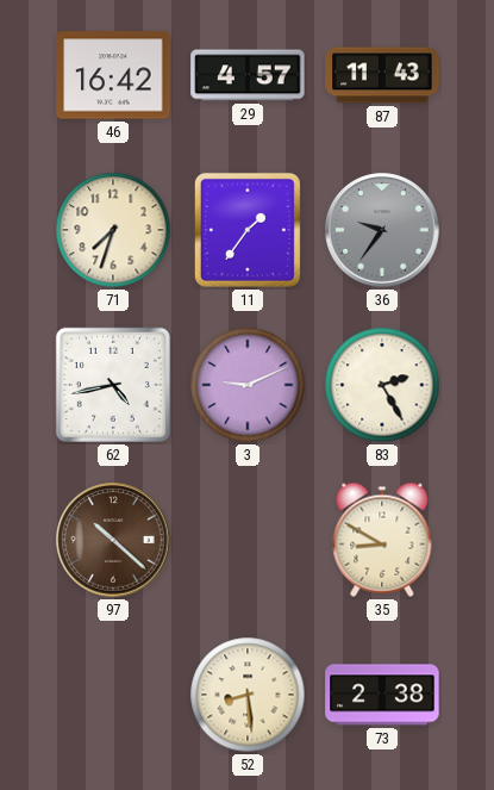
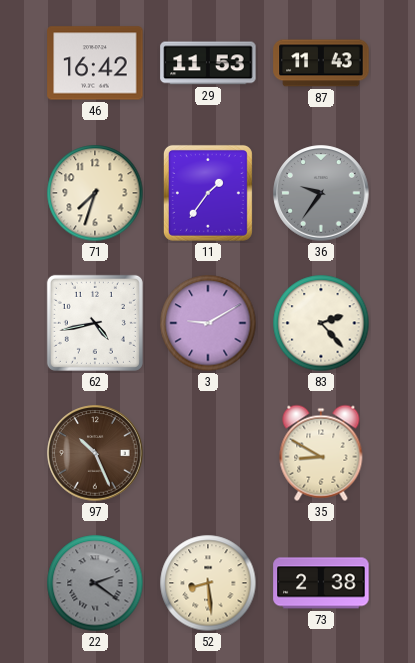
29: 4:57 -> 11:53
3: 9:11 -> 9:10
83: 2:25 -> 2:23
97: 10:22 -> 10:26
22: none -> 2:21
